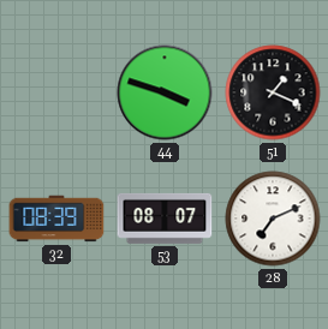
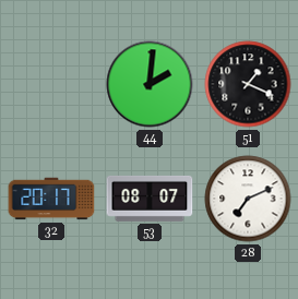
44: 3:48 -> 2:01
32: 08:39 -> 20:17
